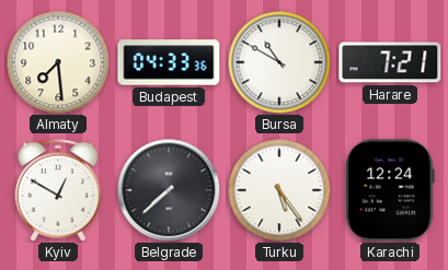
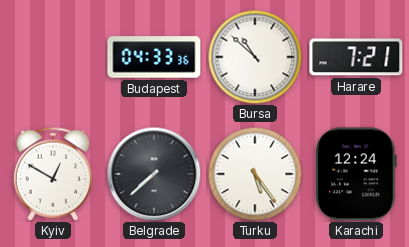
Almaty: 7:29 -> none
Bursa: 10:50 -> 10:52
